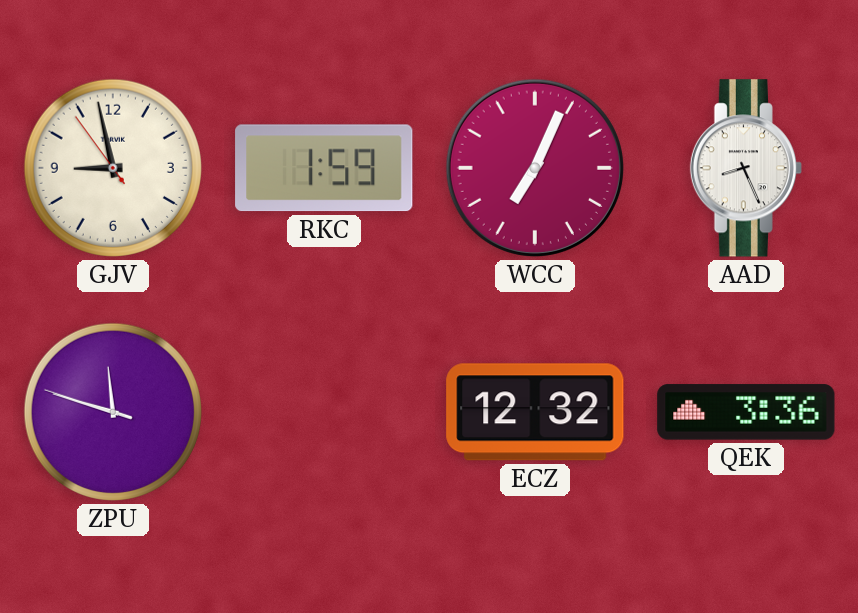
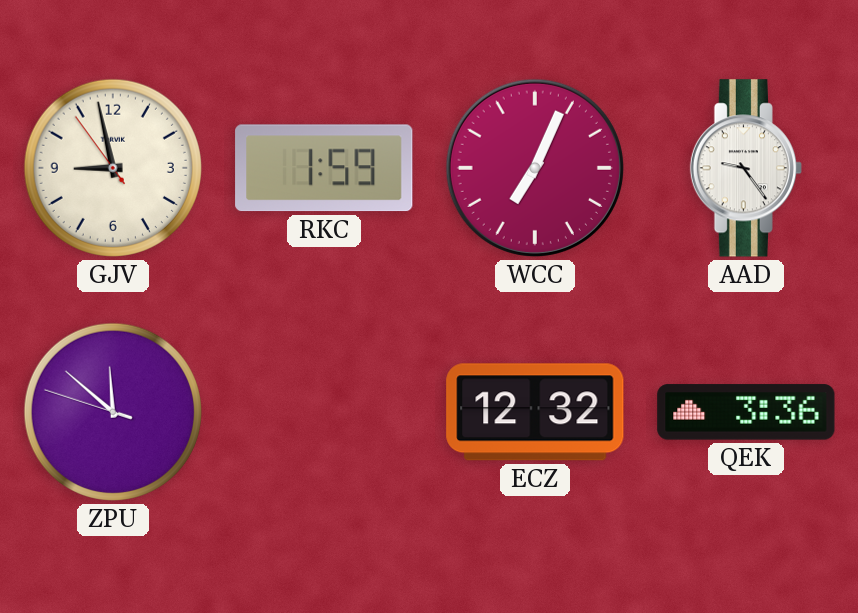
AAD: 8:26 -> 9:24
ZPU: 11:47 -> 11:51
